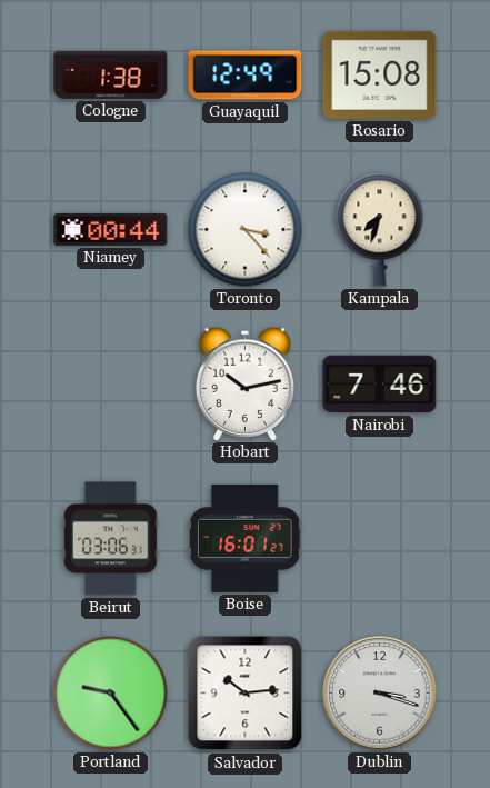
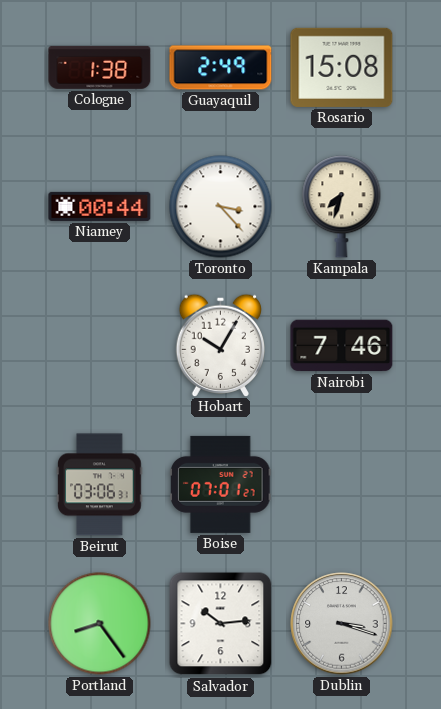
Guayaquil: 12:49 -> 2:49
Hobart: 10:13 -> 10:05
Boise: 16:01 -> 07:01
Portland: 9:24 -> 8:24
